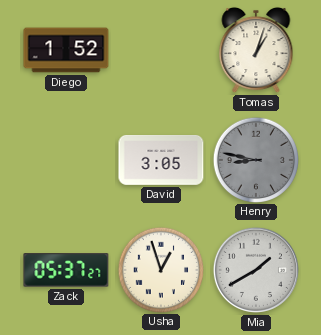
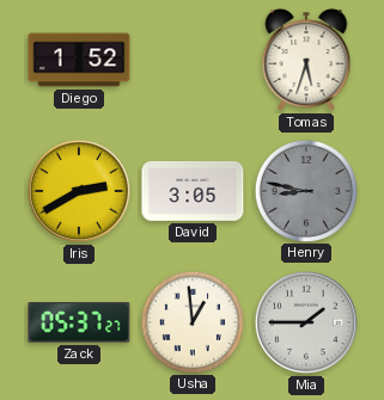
Tomas: 1:03 -> 5:33
Iris: none -> 2:40
Usha: 12:57 -> 12:59
Mia: 1:40 -> 1:45
